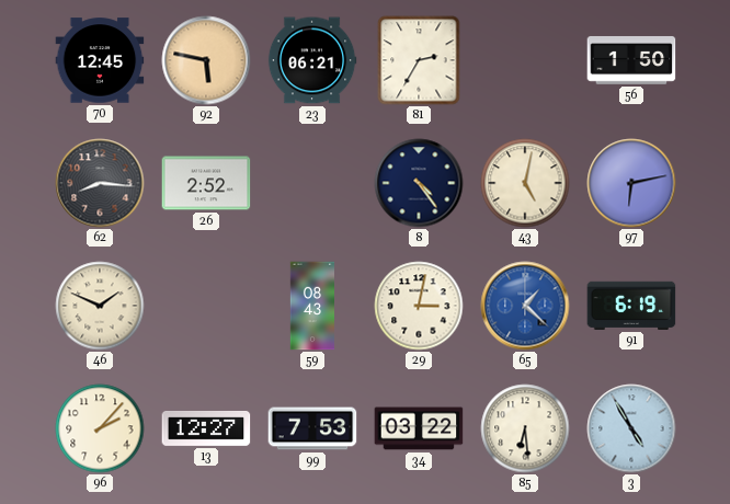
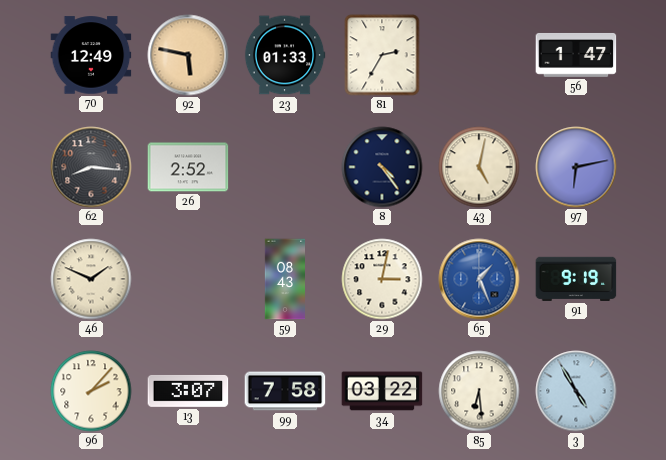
70: 12:45 -> 12:49
23: 06:21 -> 01:33
56: 1:50 -> 1:47
65: 1:22 -> 1:26
91: 6:19 -> 9:19
13: 12:27 -> 3:07
99: 7:53 -> 7:58
